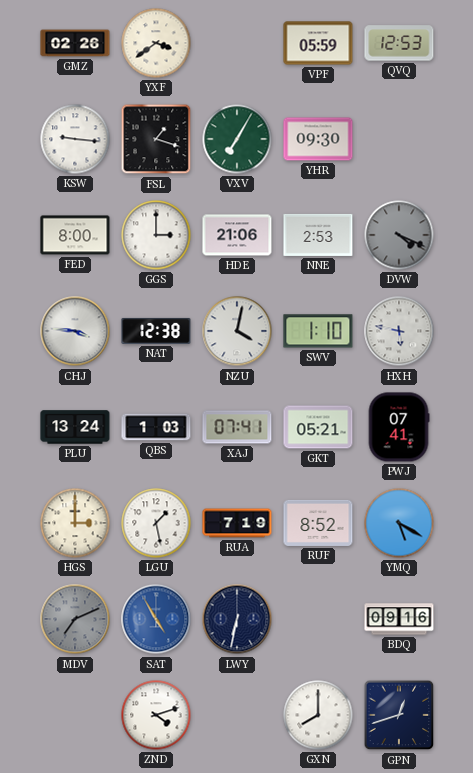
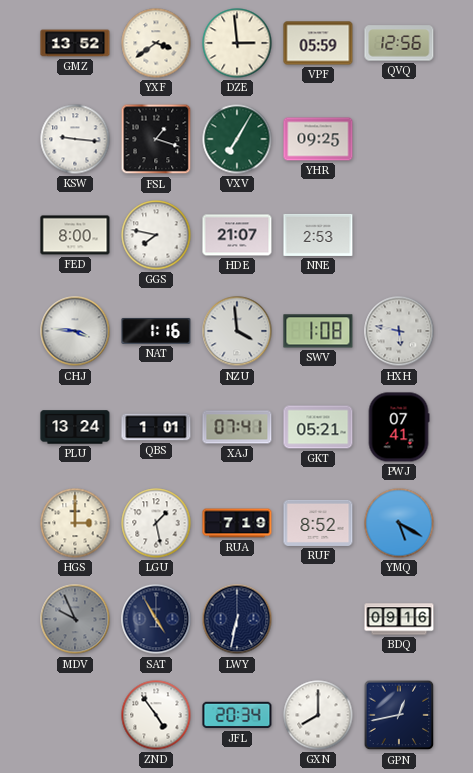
GMZ: 02:26 -> 13:52
DZE: none -> 2:59
QVQ: 12:53 -> 12:56
YHR: 09:30 -> 09:25
GGS: 3:00 -> 7:47
HDE: 21:06 -> 21:07
DVW: 4:19 -> none
NAT: 12:38 -> 1:16
NZU: 4:02 -> 3:59
SWV: 1:10 -> 1:08
QBS: 1:03 -> 1:01
MDV: 7:11 -> 9:56
SAT dial: blue -> navy
ZND: 4:12 -> 4:54
JFL: none -> 20:34
GPN: 12:42 -> 12:43
